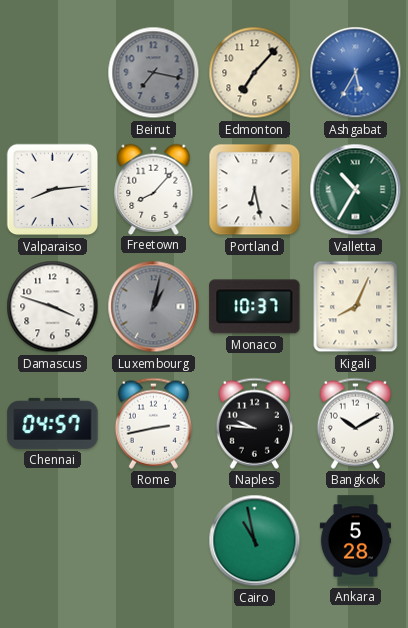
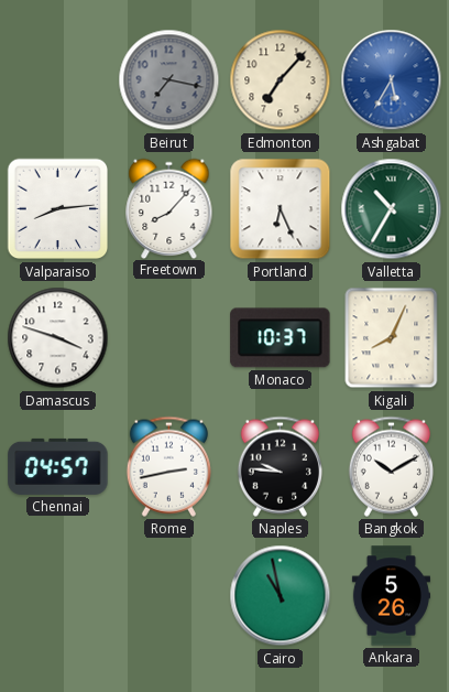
Portland: 6:28 -> 6:26
Luxembourg: 1:02 -> none
Ankara: 5:28 -> 5:26
